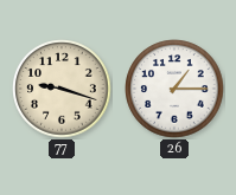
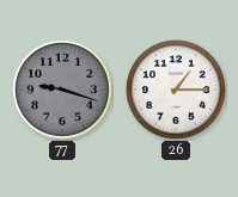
77 dial: cream -> grey
